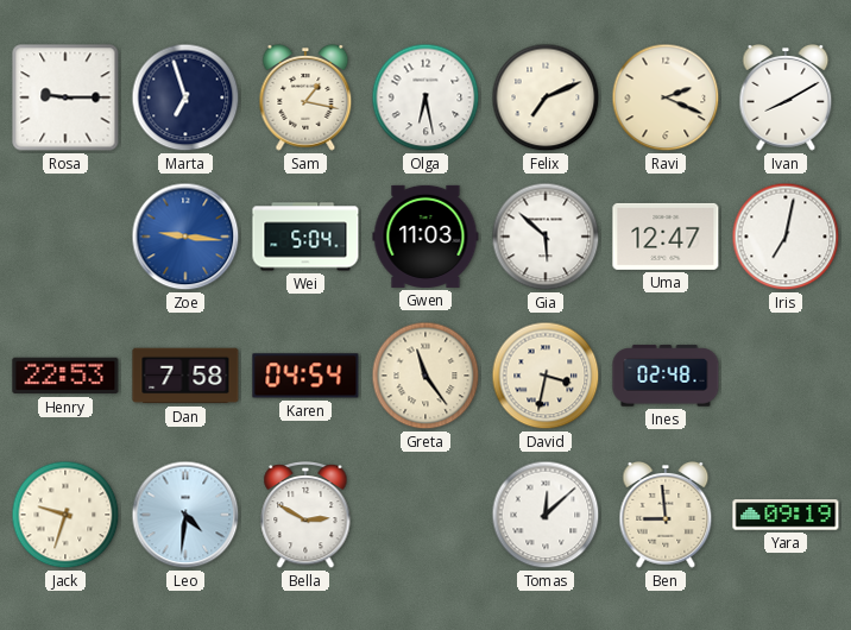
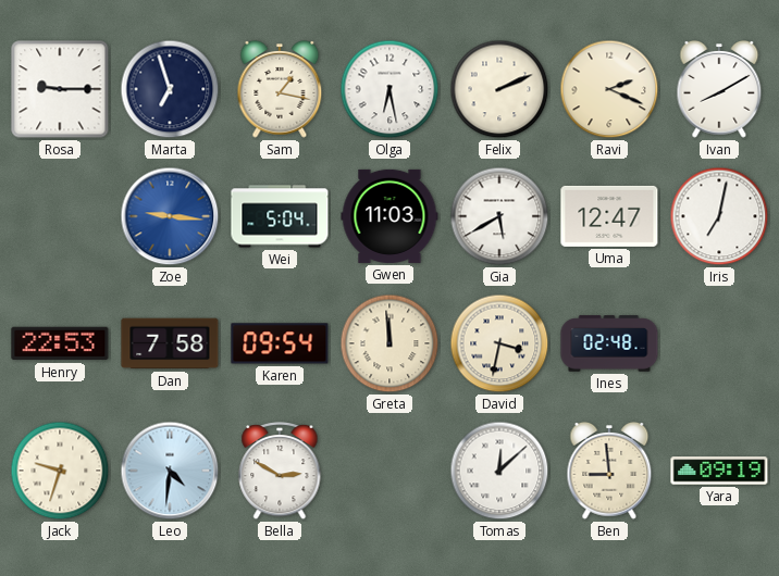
Felix: 7:11 -> 2:11
Gia: 5:52 -> 5:40
Karen: 04:54 -> 09:54
Greta: 11:24 -> 11:59
